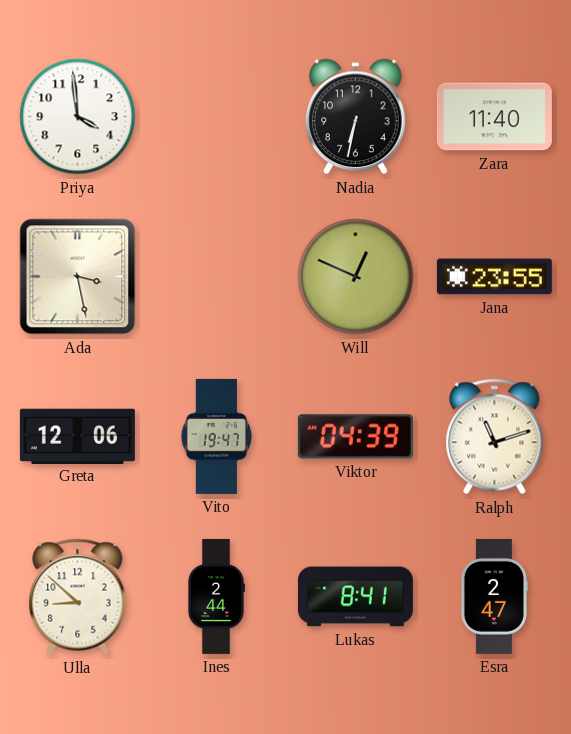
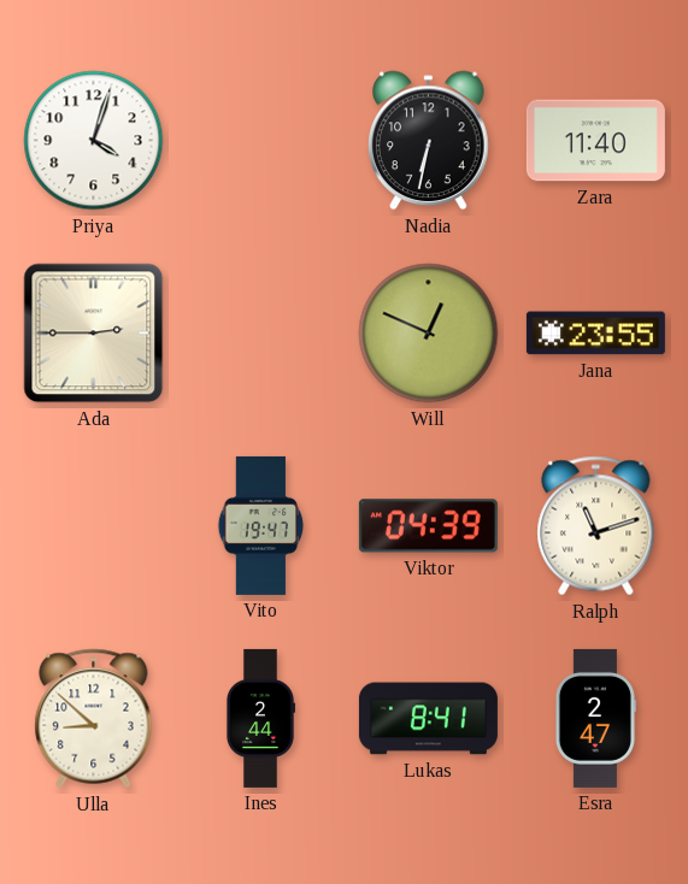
Priya: 3:59 -> 4:03
Ada: 3:28 -> 2:45
Greta: 12:06 -> none
